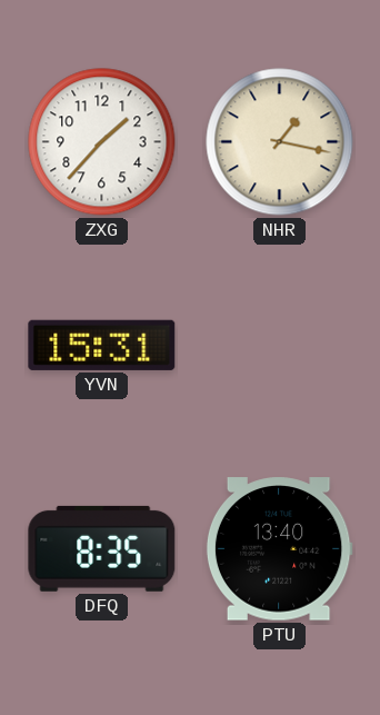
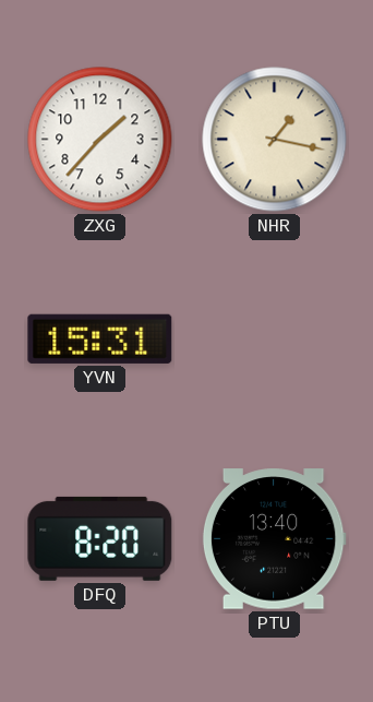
DFQ: 8:35 -> 8:20
